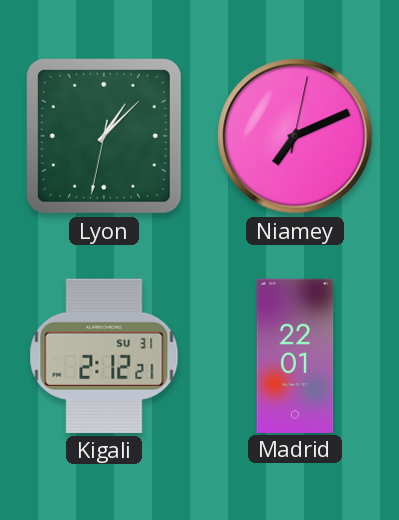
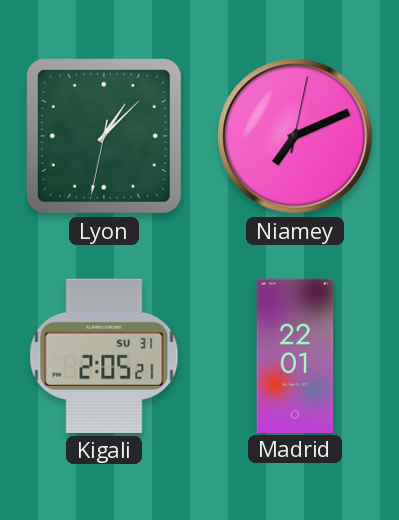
Kigali: 2:12 -> 2:05
